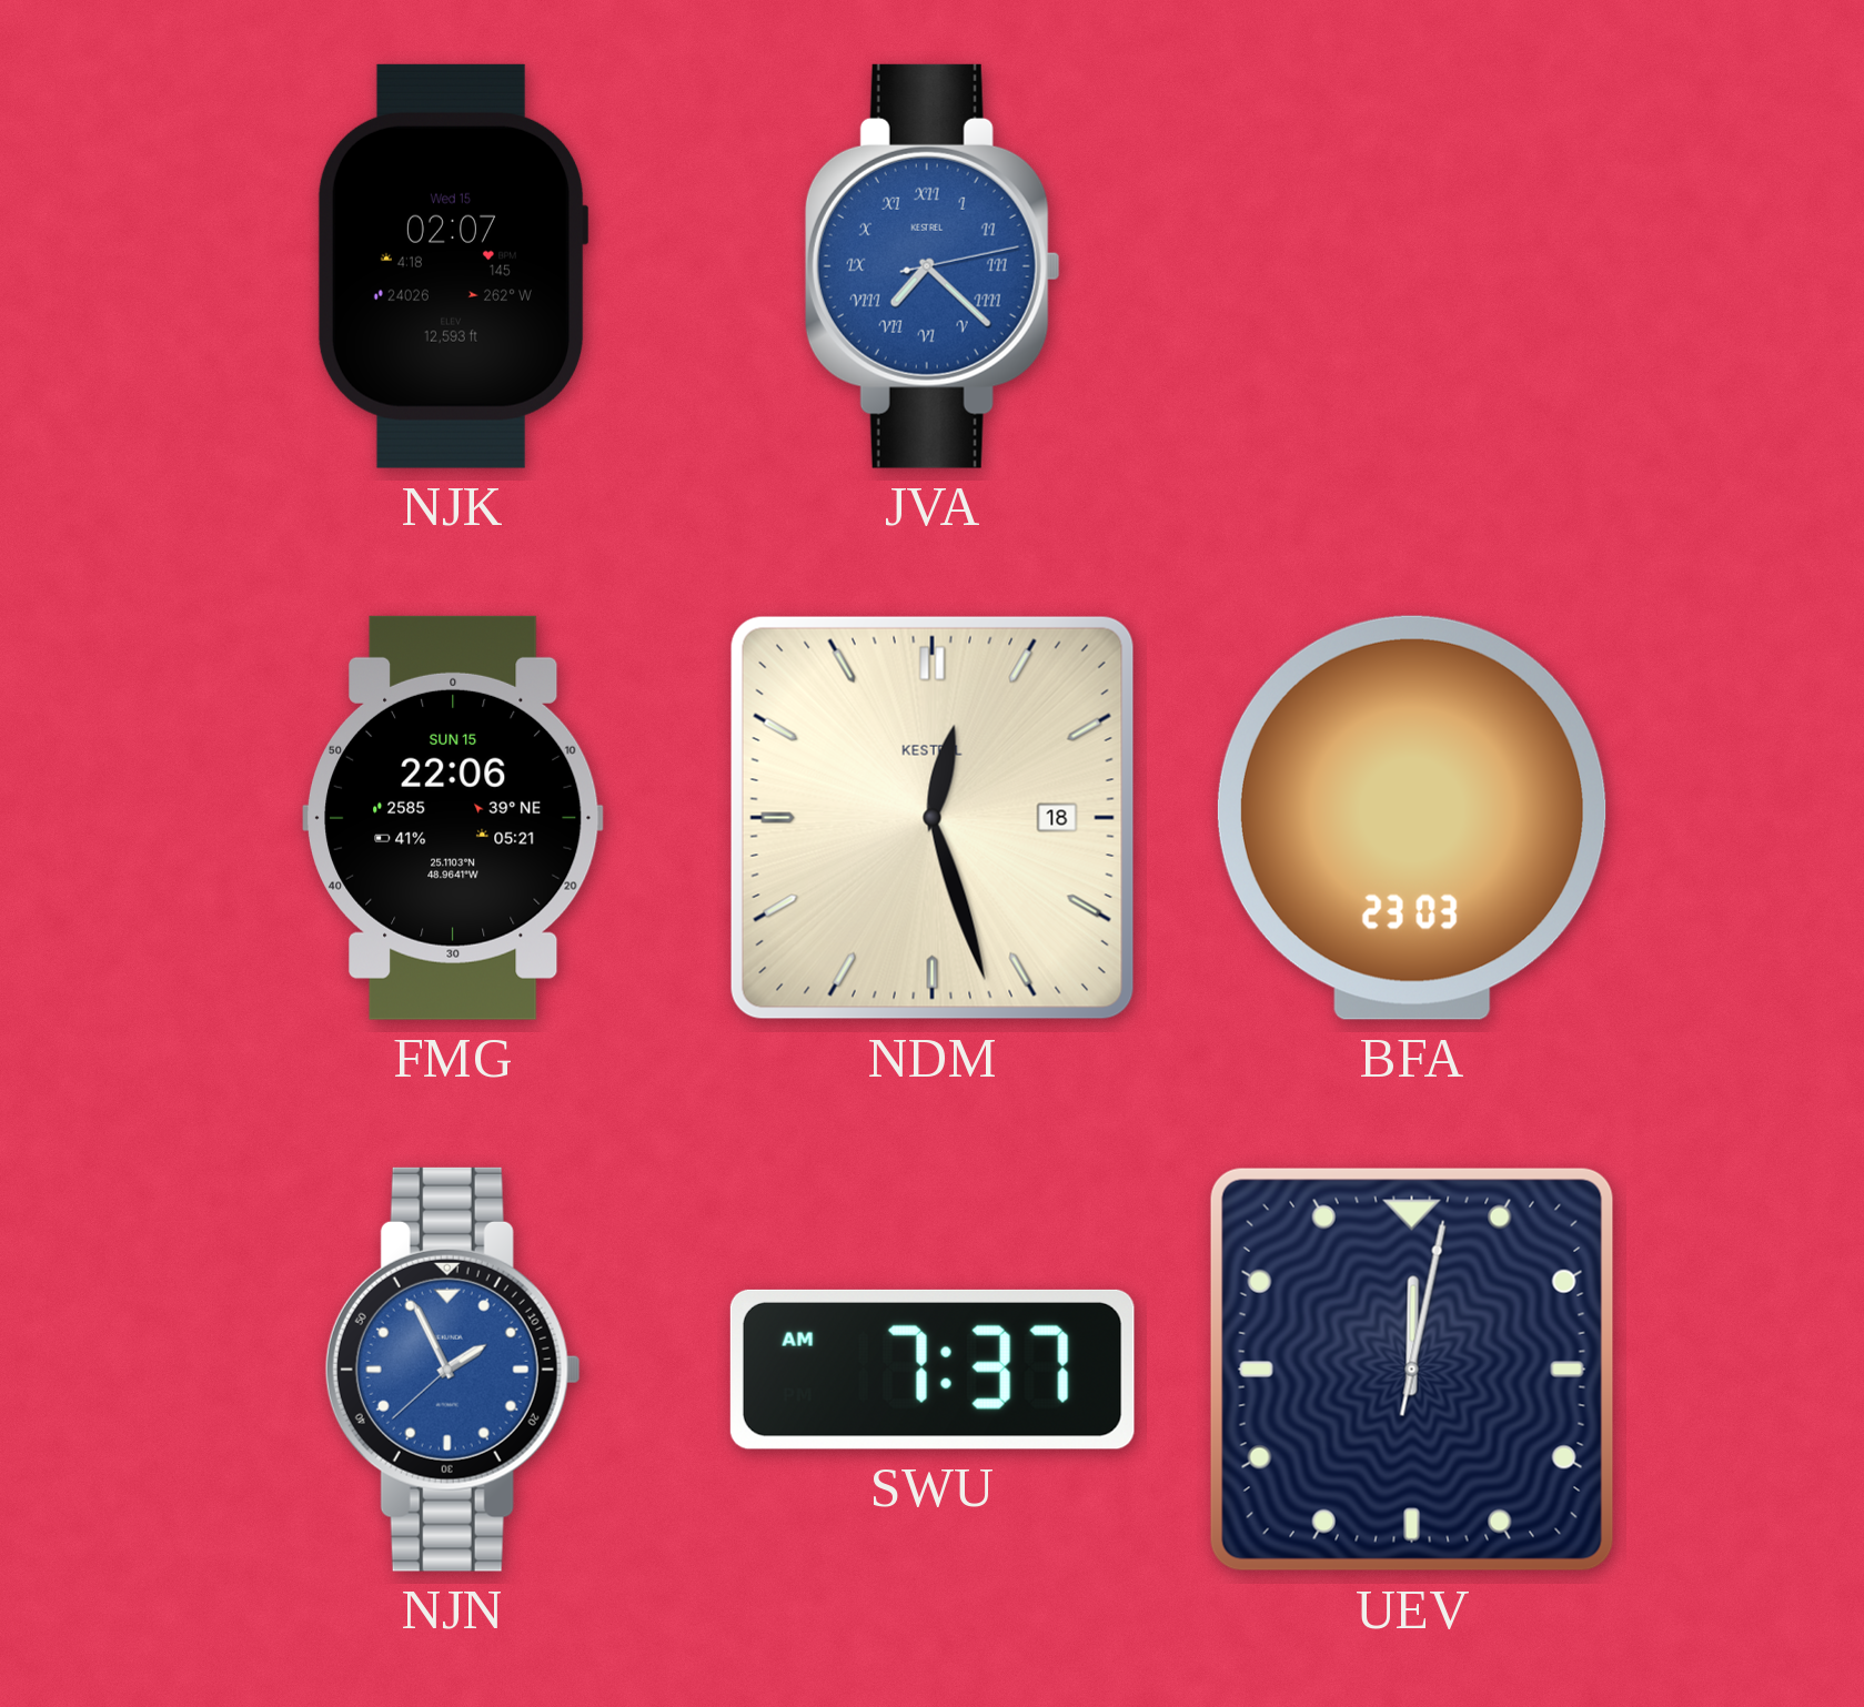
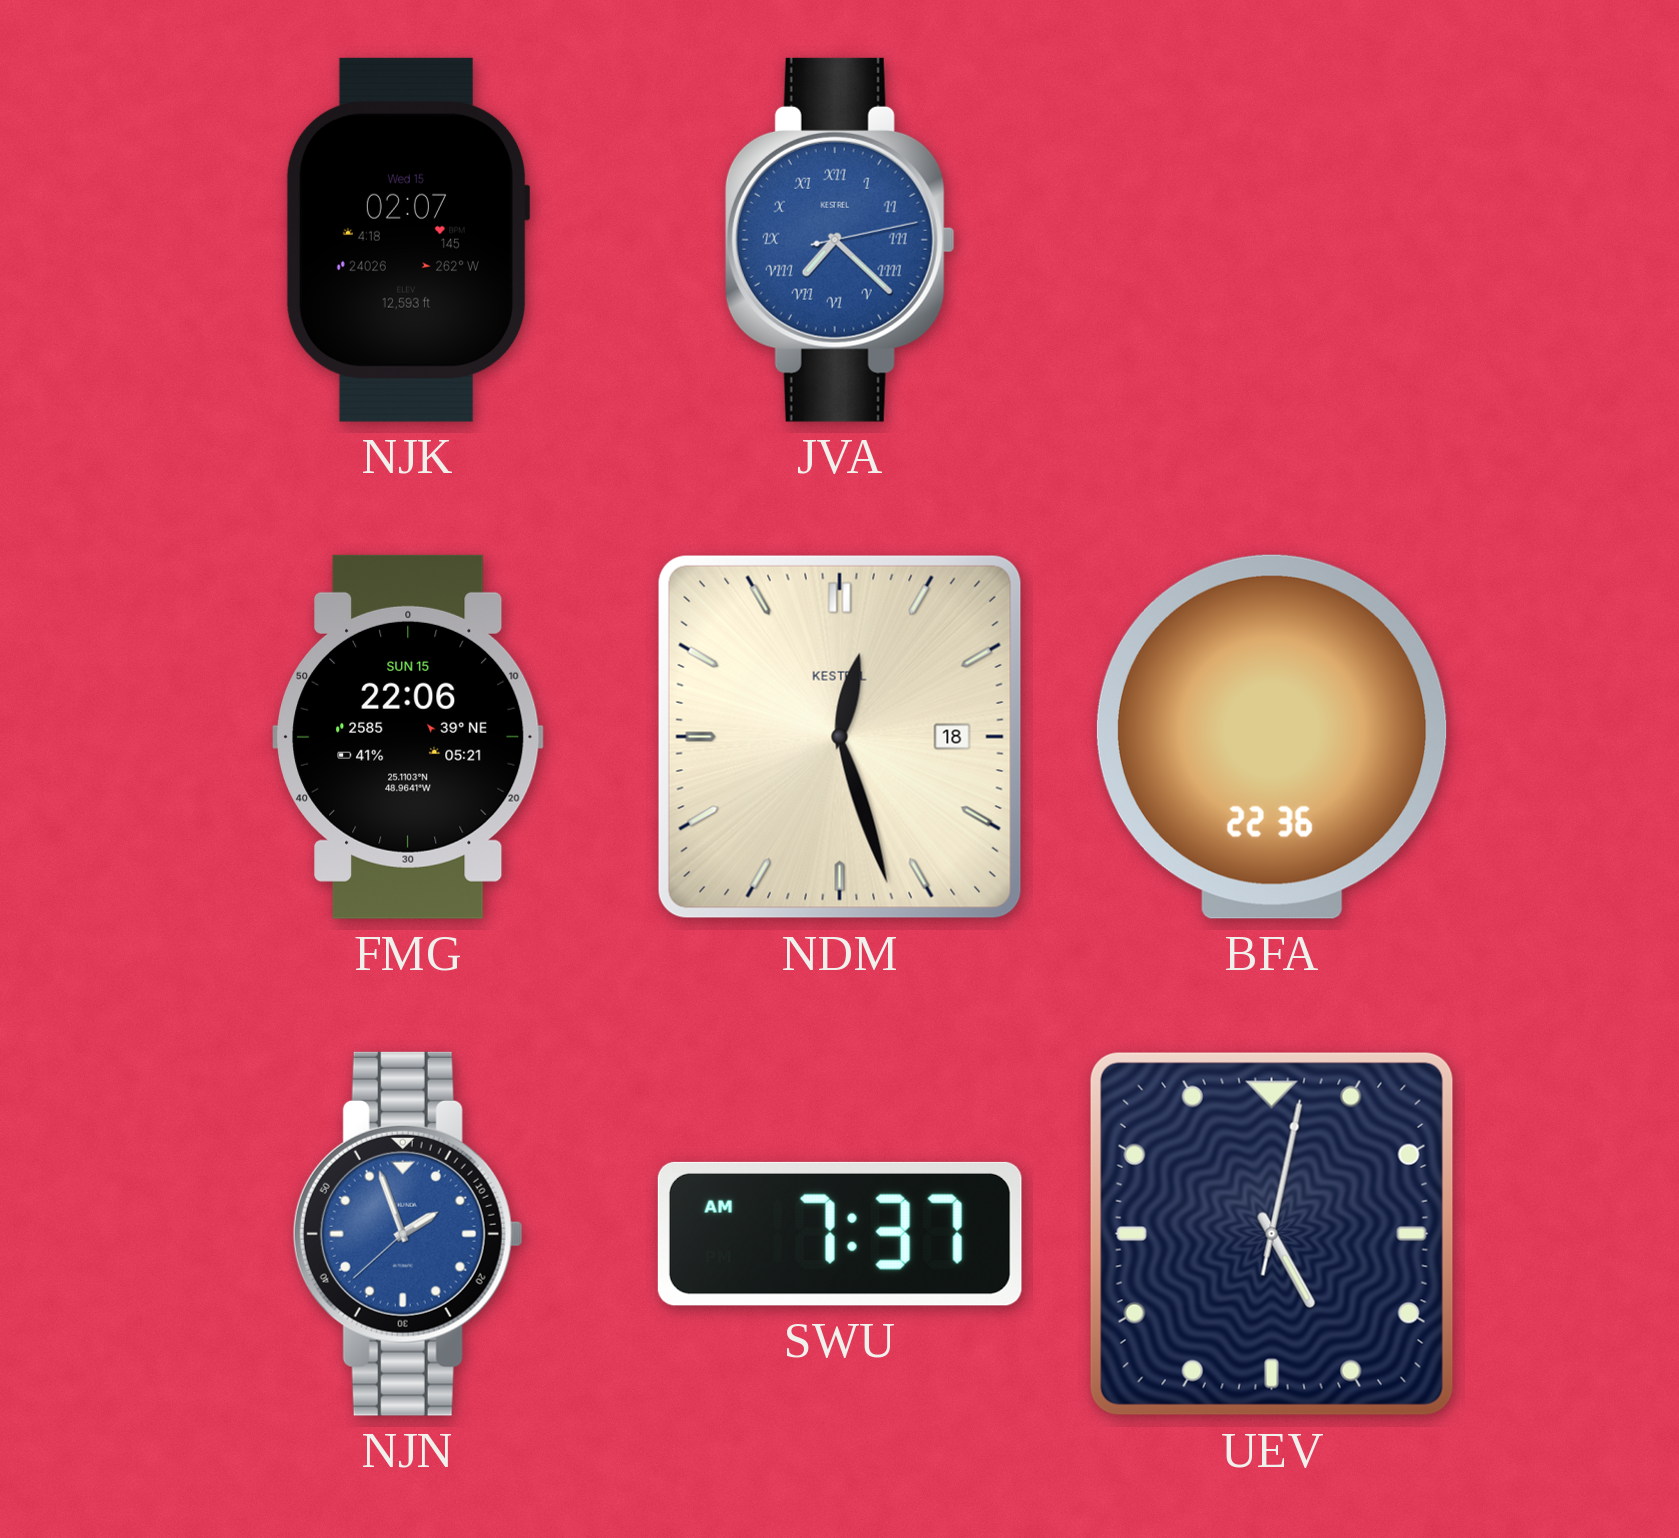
BFA: 23:03 -> 22:36
NJN: 1:55 -> 1:56
UEV: 12:02 -> 5:02
